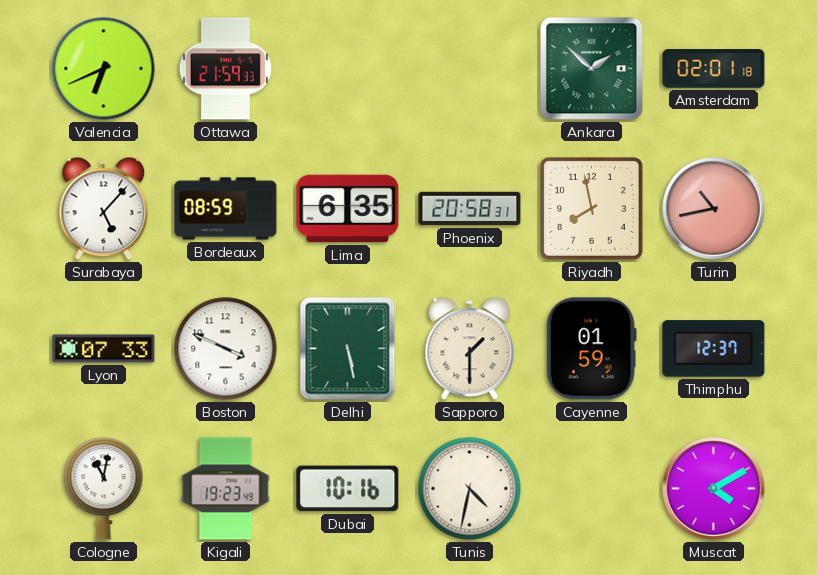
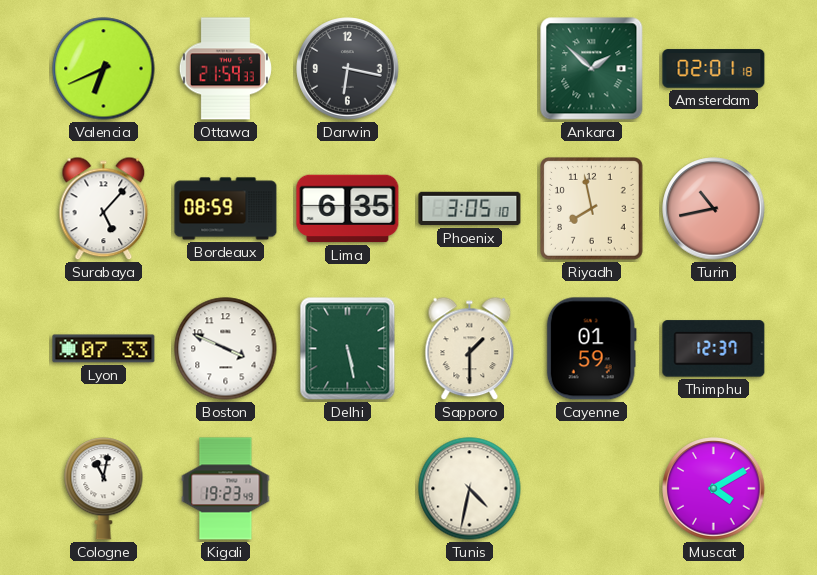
Darwin: none -> 6:17
Phoenix: 20:58 -> 3:05
Dubai: 10:16 -> none
